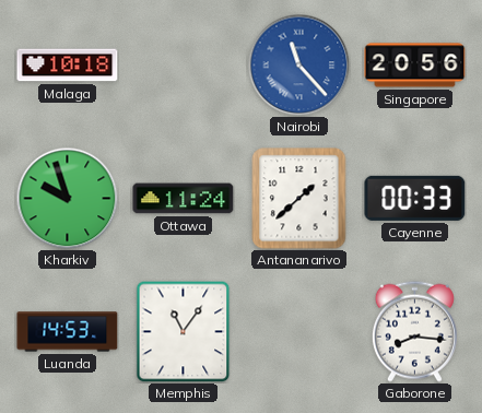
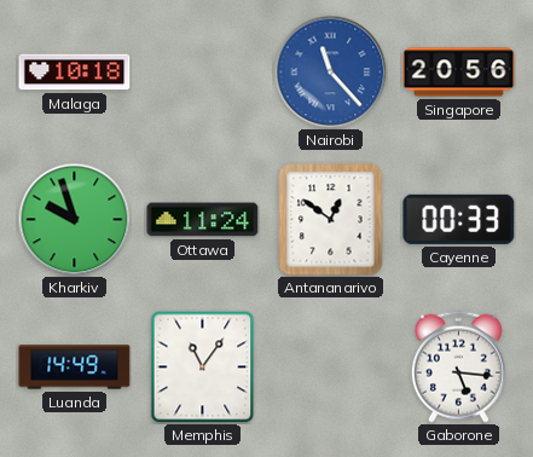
Antananarivo: 1:38 -> 12:51
Luanda: 14:53 -> 14:49
Gaborone: 8:16 -> 5:16
